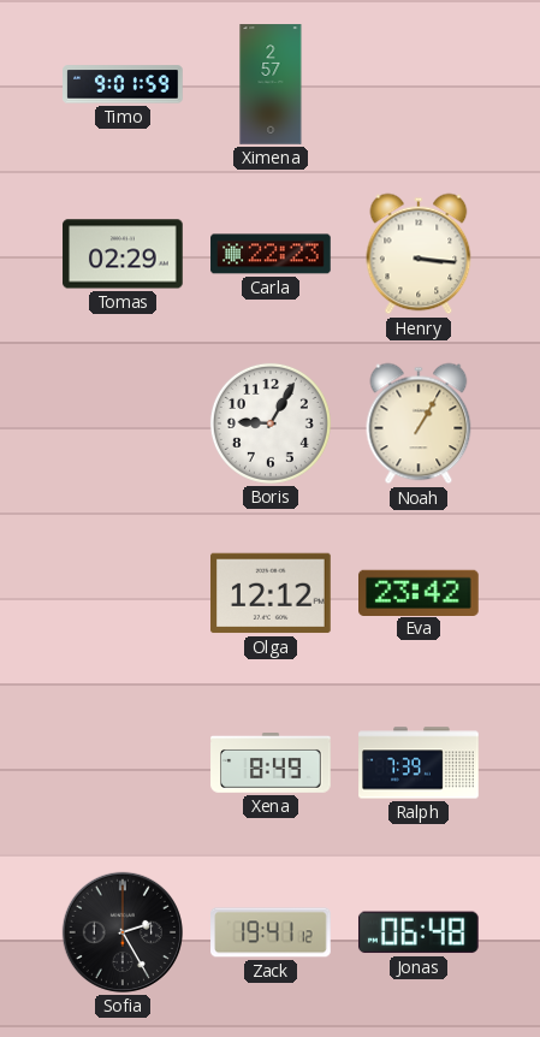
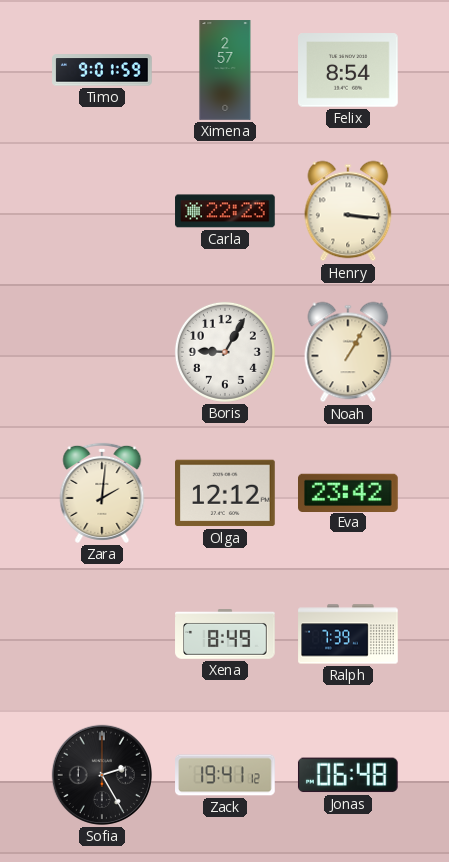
Felix: none -> 8:54
Tomas: 02:29 -> none
Zara: none -> 2:01
